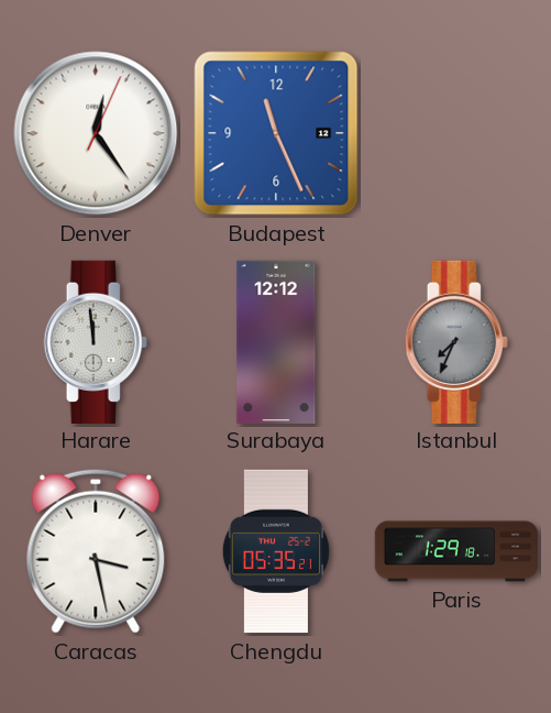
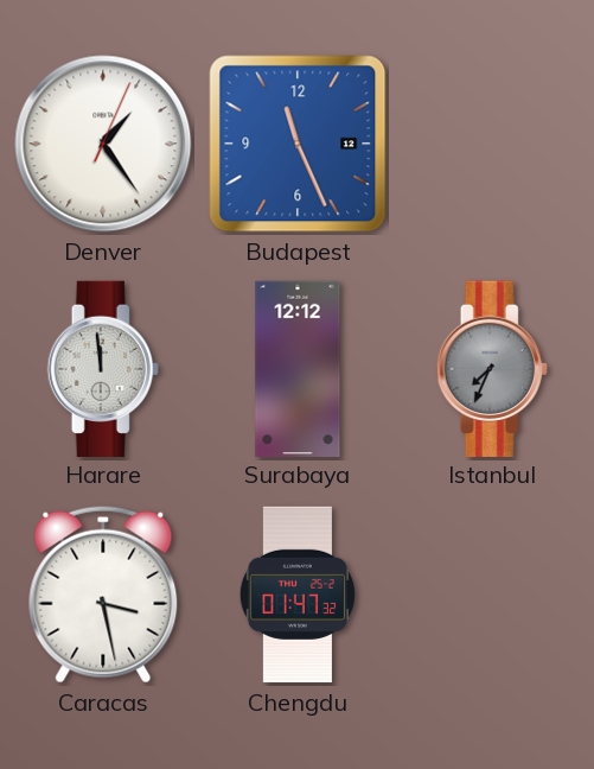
Denver: 12:24 -> 1:24
Chengdu: 05:35 -> 01:47
Paris: 1:29 -> none
